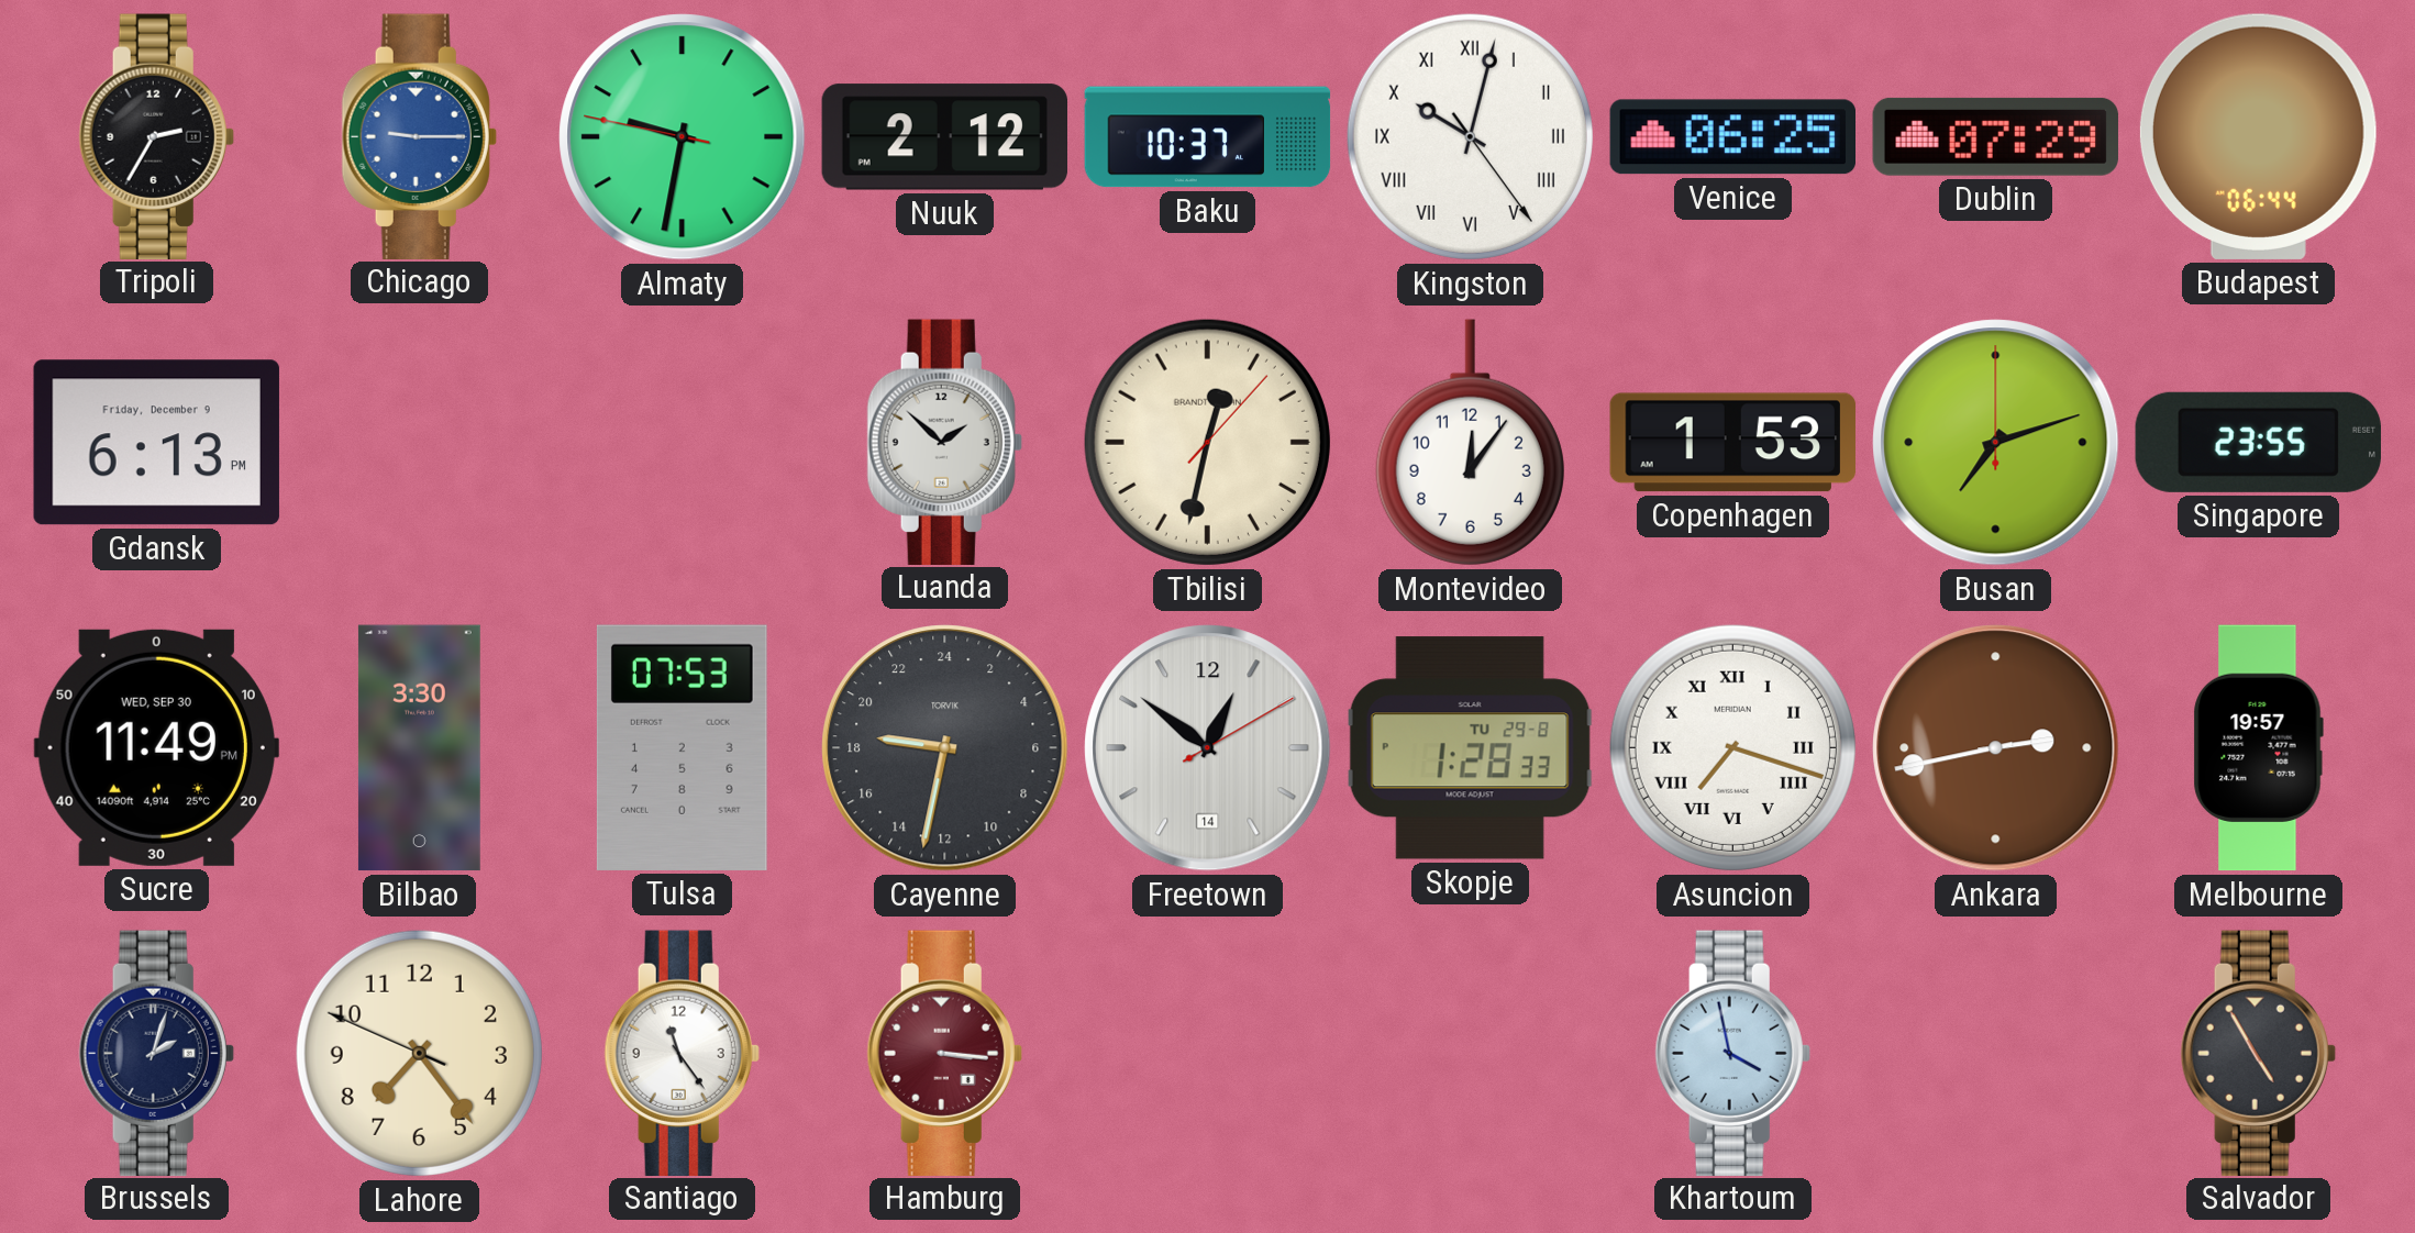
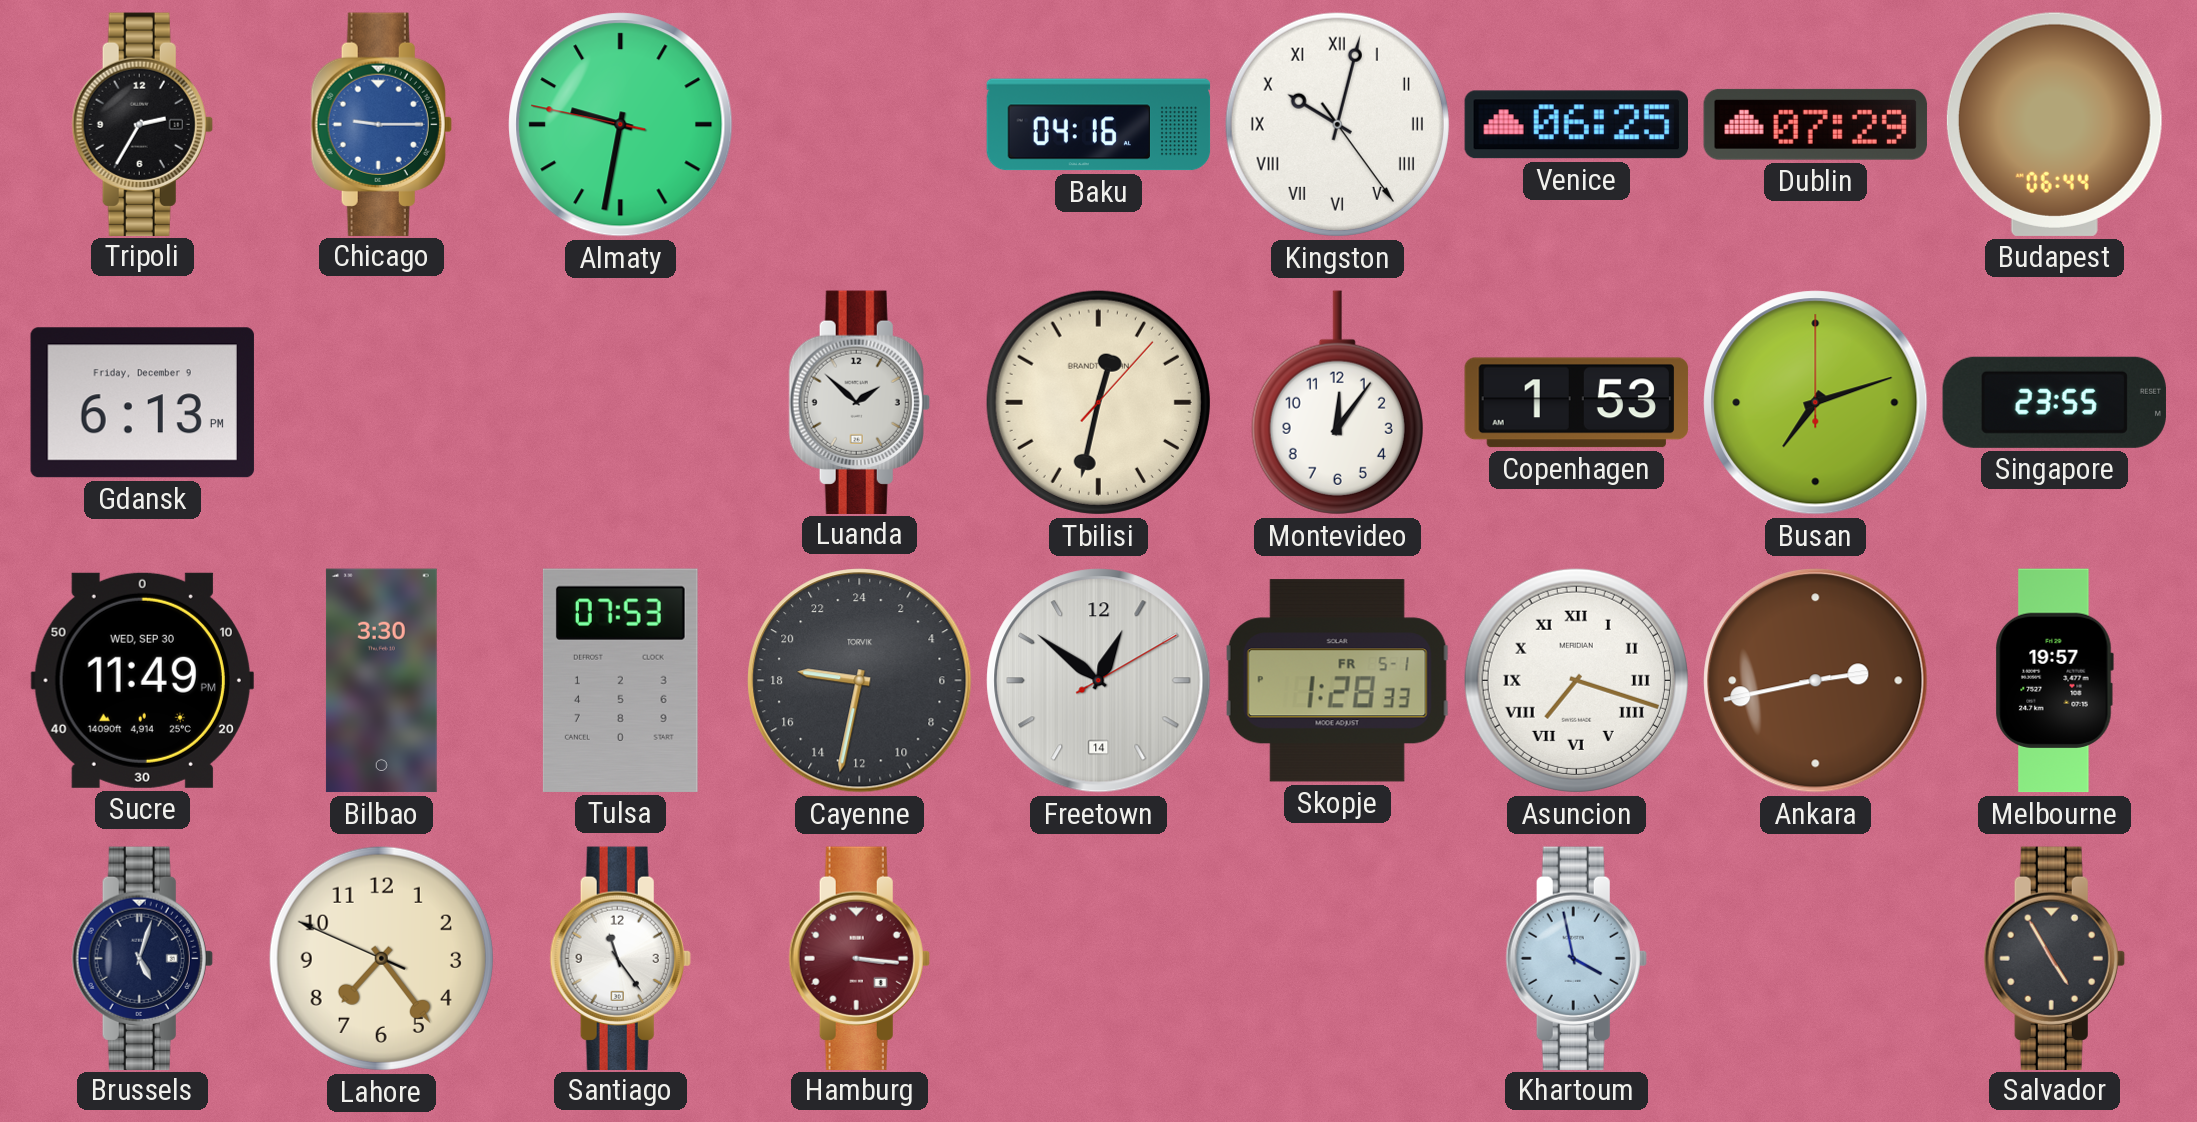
Nuuk: 2:12 -> none
Baku: 10:37 -> 04:16
Skopje date: TU 29-8 -> FR 5-1
Brussels: 2:03 -> 5:03
